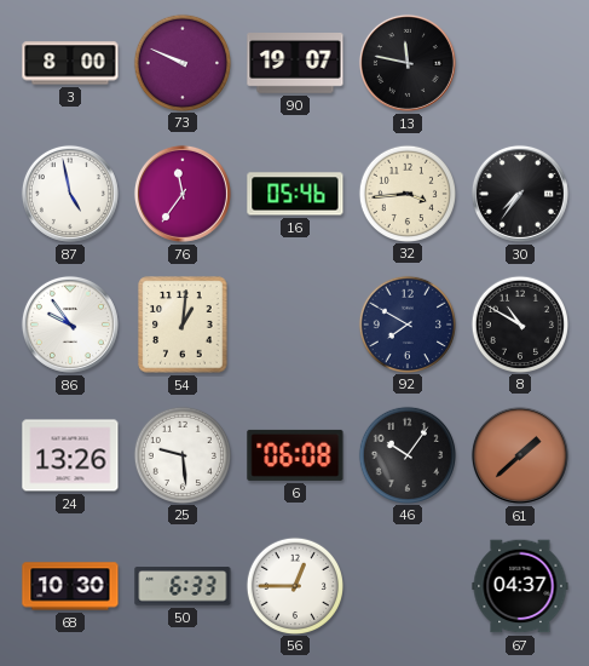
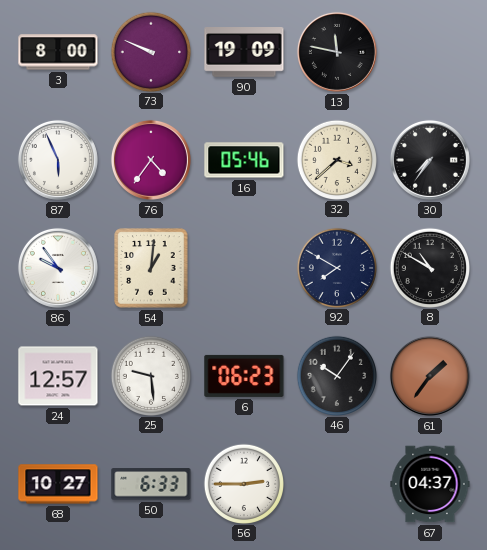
90: 19:07 -> 19:09
87: 4:58 -> 5:56
76: 11:36 -> 4:36
32: 3:44 -> 3:38
24: 13:26 -> 12:57
6: 06:08 -> 06:23
61: 1:38 -> 1:36
68: 10:30 -> 10:27
56: 12:45 -> 2:45
